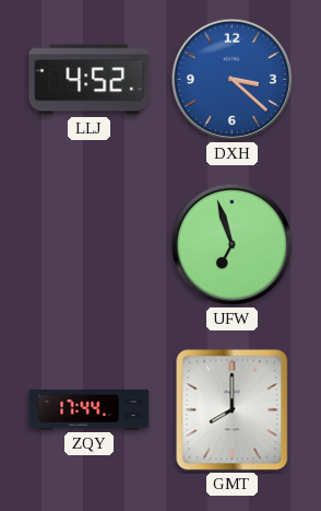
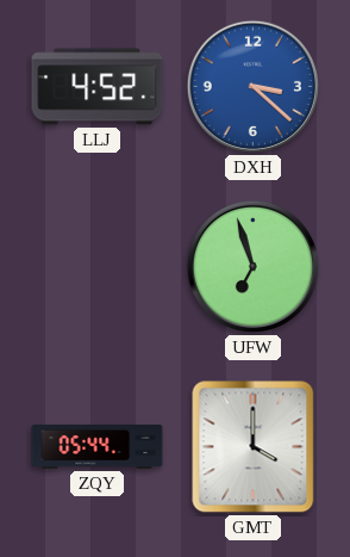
ZQY: 17:44 -> 05:44
GMT: 8:00 -> 4:00
